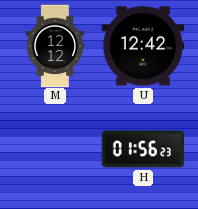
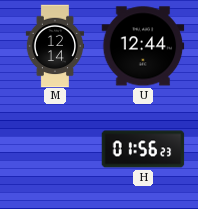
M: 12:12 -> 12:14
U: 12:42 -> 12:44
